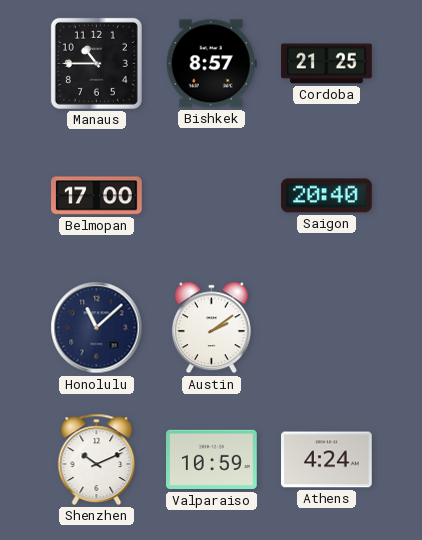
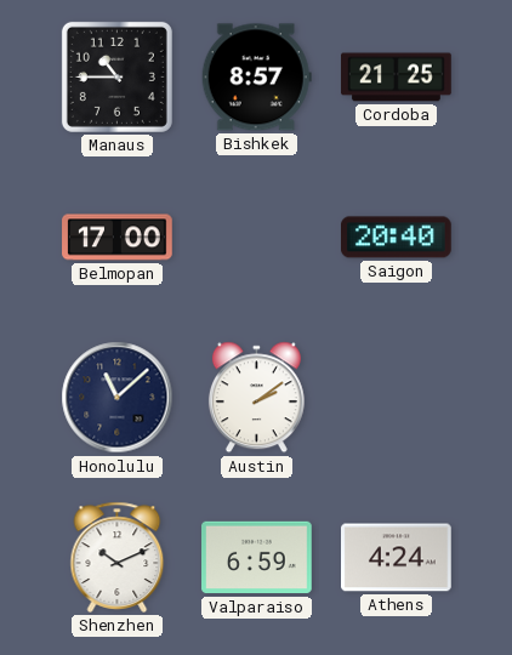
Valparaiso: 10:59 -> 6:59
